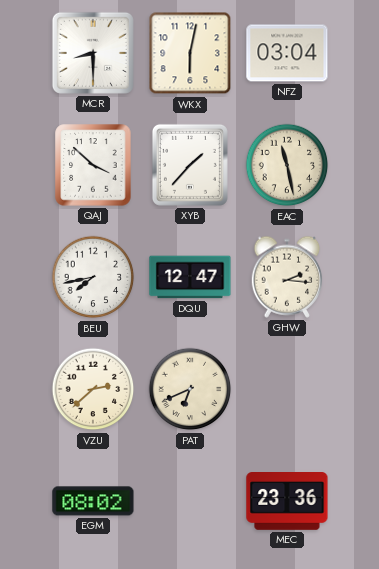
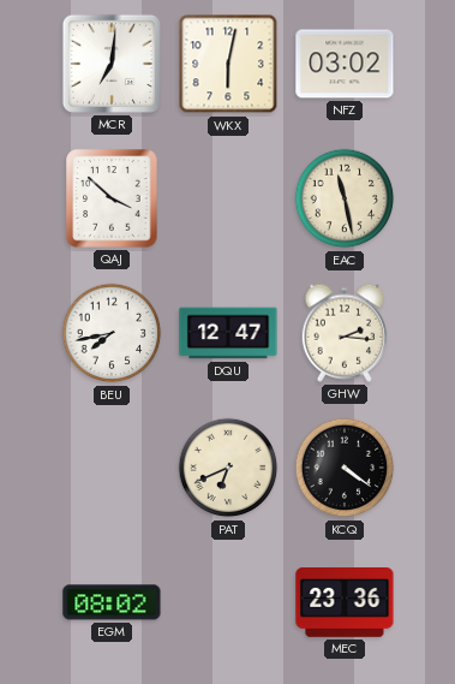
MCR: 8:30 -> 7:01
NFZ: 03:04 -> 03:02
XYB: 1:37 -> none
VZU: 2:38 -> none
KCQ: none -> 4:21
